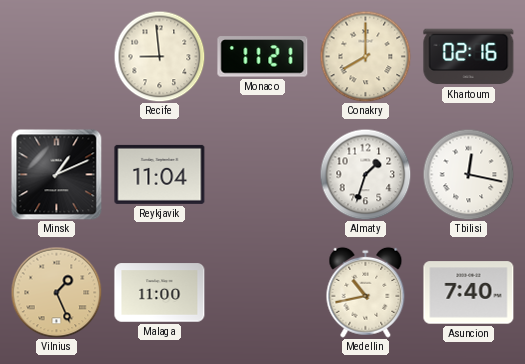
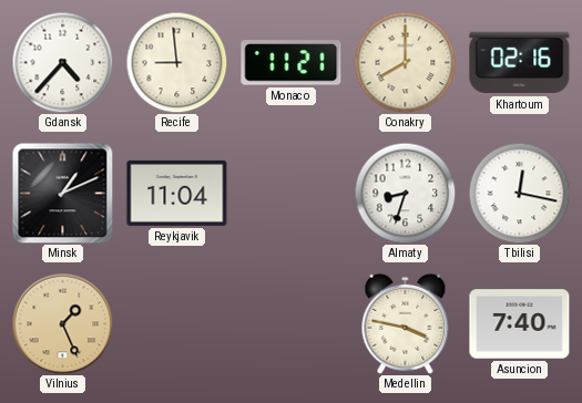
Gdansk: none -> 4:37
Almaty: 1:33 -> 8:33
Malaga: 11:00 -> none
Medellin: 10:43 -> 3:47
